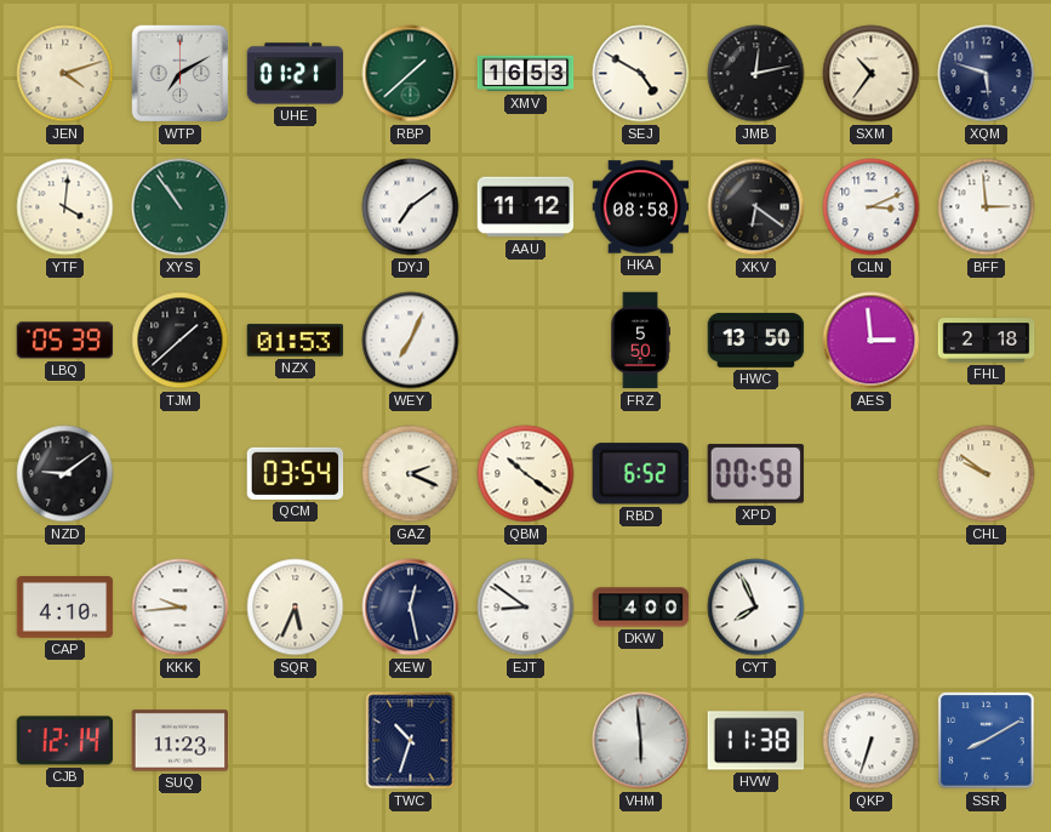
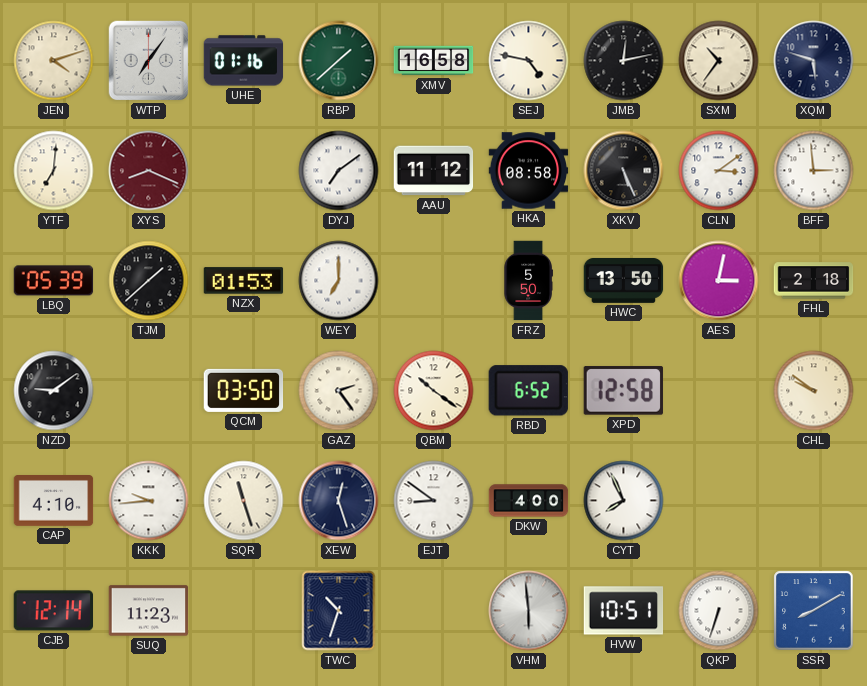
WTP: 7:10 -> 7:06
UHE: 01:21 -> 01:16
XMV: 16:53 -> 16:58
SEJ: 4:50 -> 4:47
YTF: 4:01 -> 7:01
XYS: 10:54 -> 8:19
XYS dial: green -> burgundy
XKV: 6:21 -> 5:26
CLN: 3:11 -> 3:09
WEY: 7:04 -> 7:00
AES: 2:59 -> 3:02
QCM: 03:54 -> 03:50
GAZ: 2:19 -> 2:24
XPD: 00:58 -> 12:58
SQR: 5:34 -> 11:27
XEW: 12:28 -> 12:27
HVW: 11:38 -> 10:51
